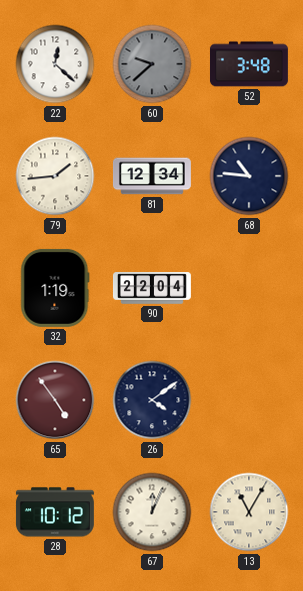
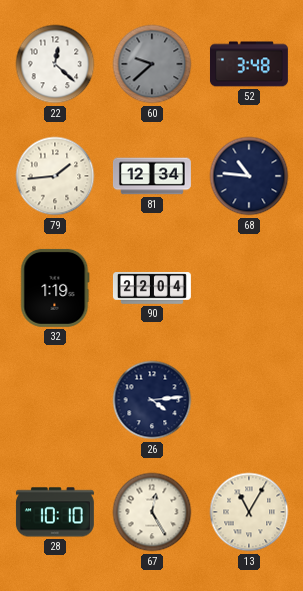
65: 4:54 -> none
26: 4:09 -> 4:14
28: 10:12 -> 10:10
67: 12:04 -> 12:25
